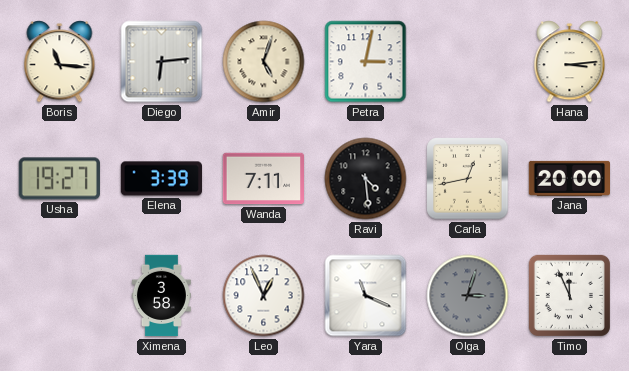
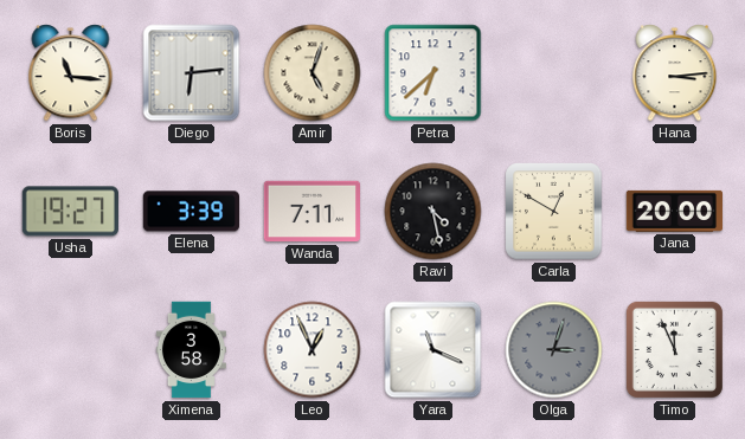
Petra: 3:02 -> 6:38
Ravi: 4:29 -> 4:28
Carla: 12:43 -> 12:50
